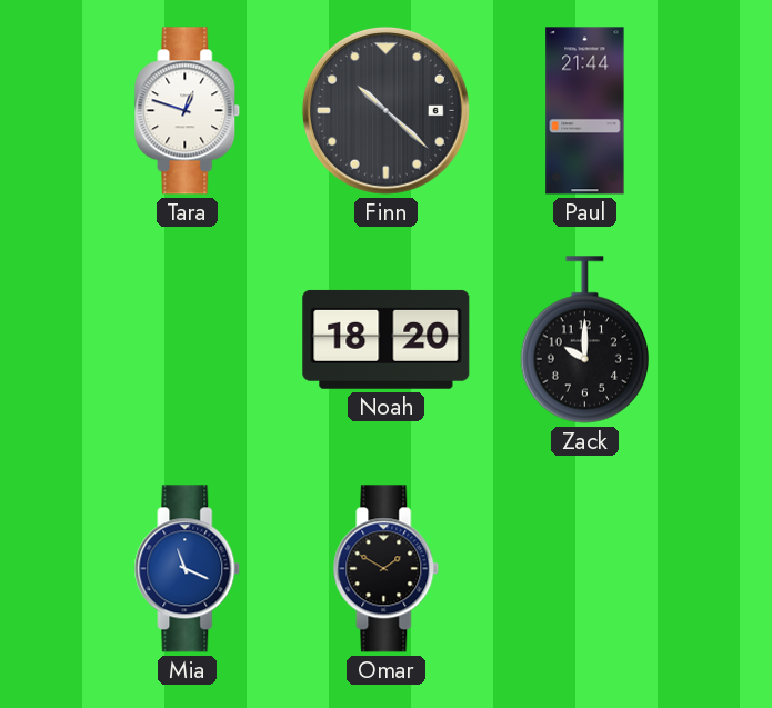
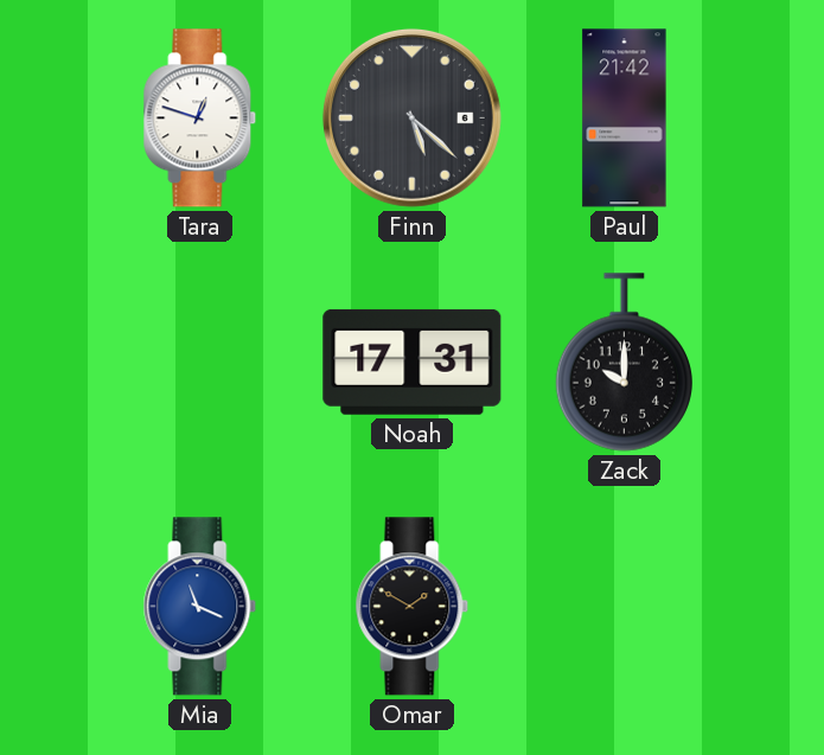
Finn: 10:22 -> 5:22
Paul: 21:44 -> 21:42
Noah: 18:20 -> 17:31
